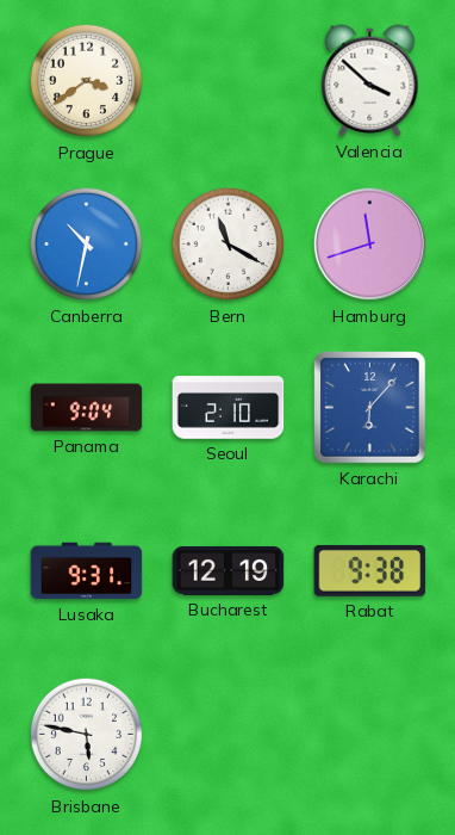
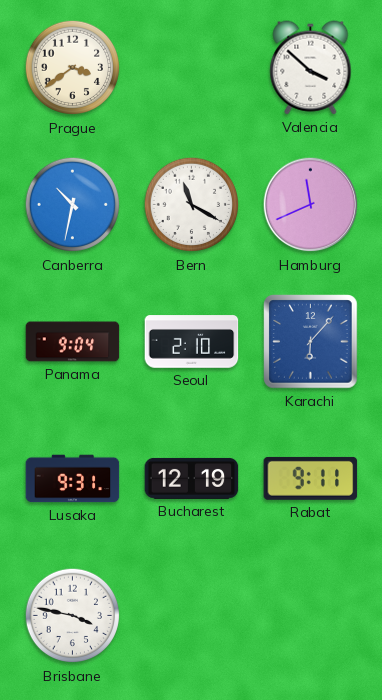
Hamburg: 11:42 -> 11:41
Rabat: 9:38 -> 9:11
Brisbane: 5:47 -> 3:47
